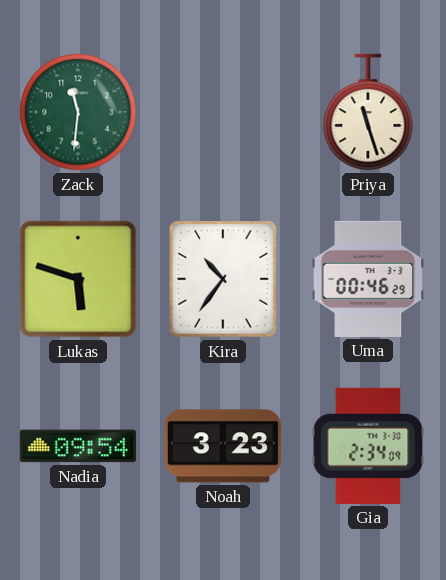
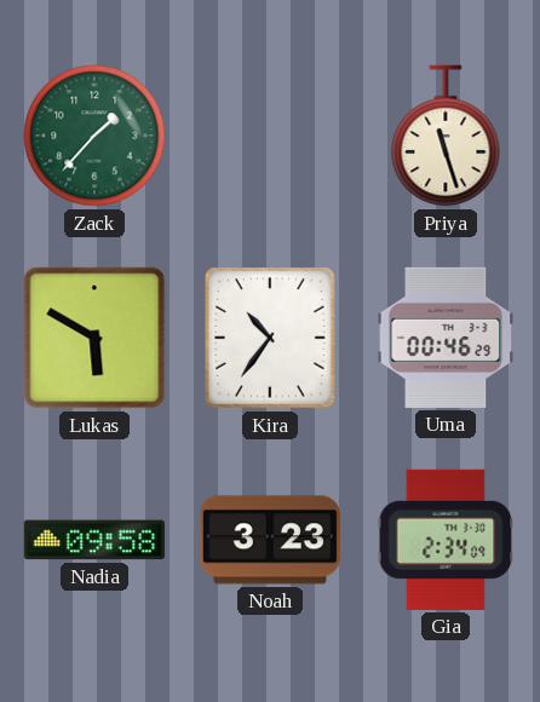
Zack: 11:31 -> 1:37
Lukas: 5:48 -> 5:50
Nadia: 09:54 -> 09:58
